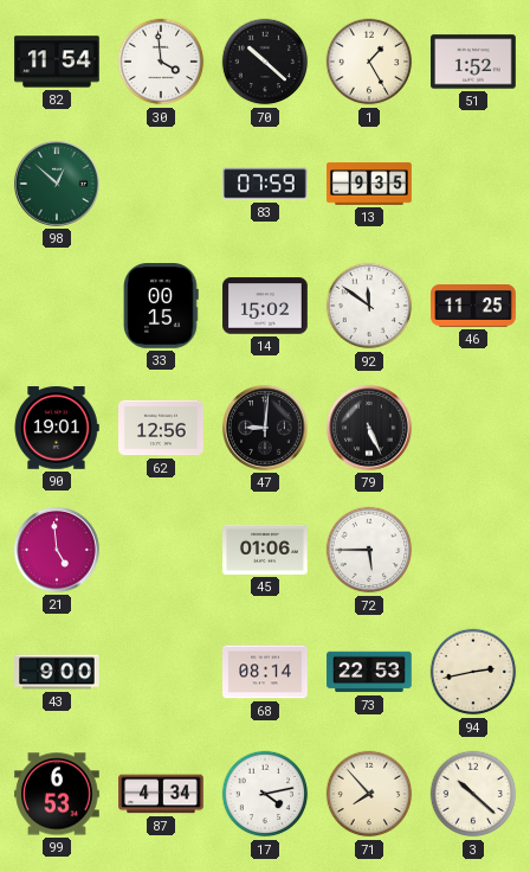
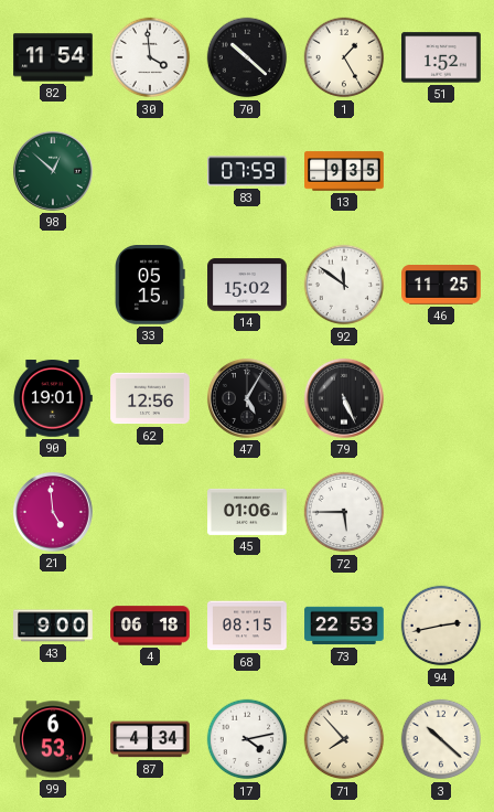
33: 00:15 -> 05:15
47: 9:01 -> 5:05
4: none -> 06:18
68: 08:14 -> 08:15
